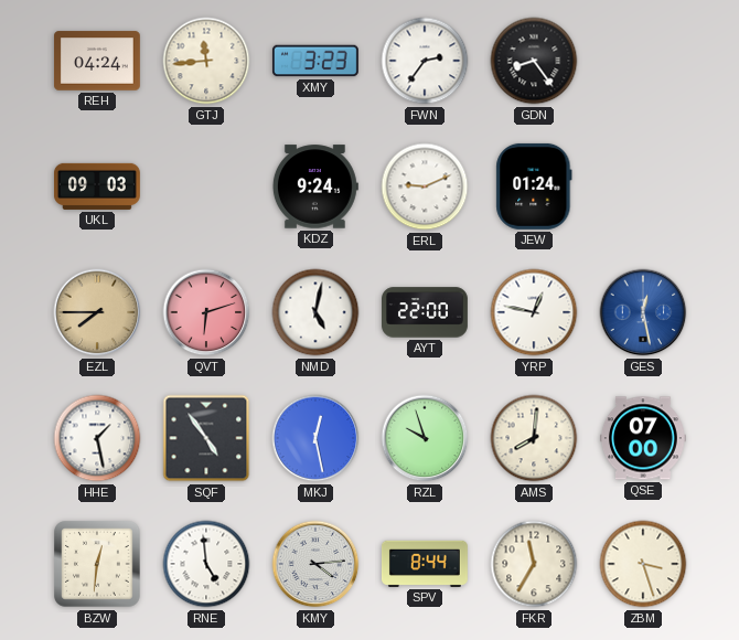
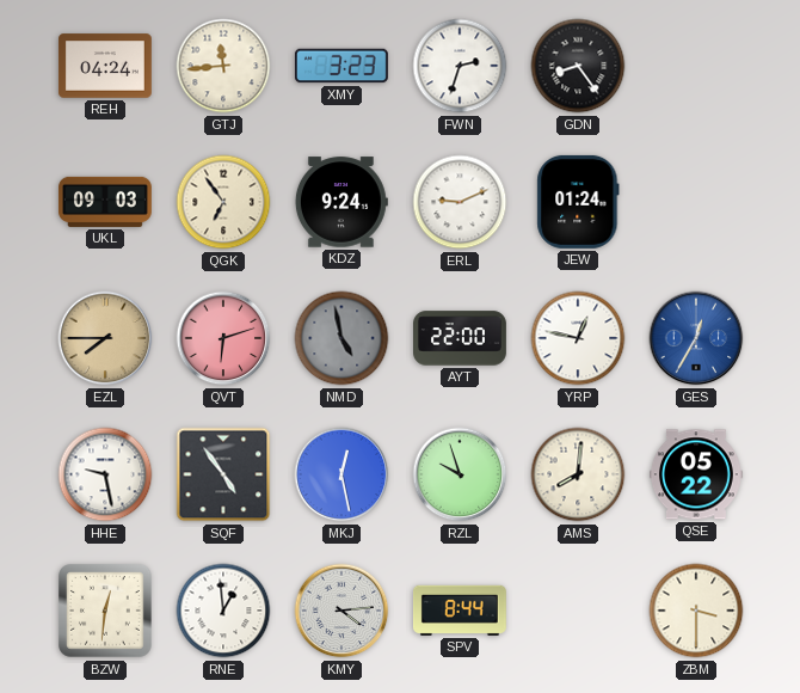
FWN: 2:36 -> 2:33
QGK: none -> 6:54
NMD: 5:02 -> 4:58
NMD dial: white -> grey
GES: 12:28 -> 12:35
HHE: 1:28 -> 9:28
QSE: 07:00 -> 05:22
RNE: 4:59 -> 12:59
FKR: 11:35 -> none
ZBM: 3:27 -> 3:30
